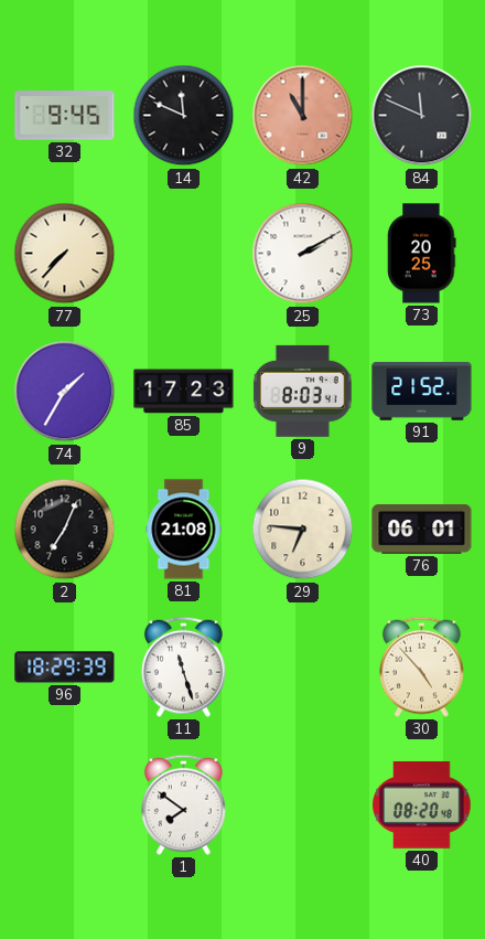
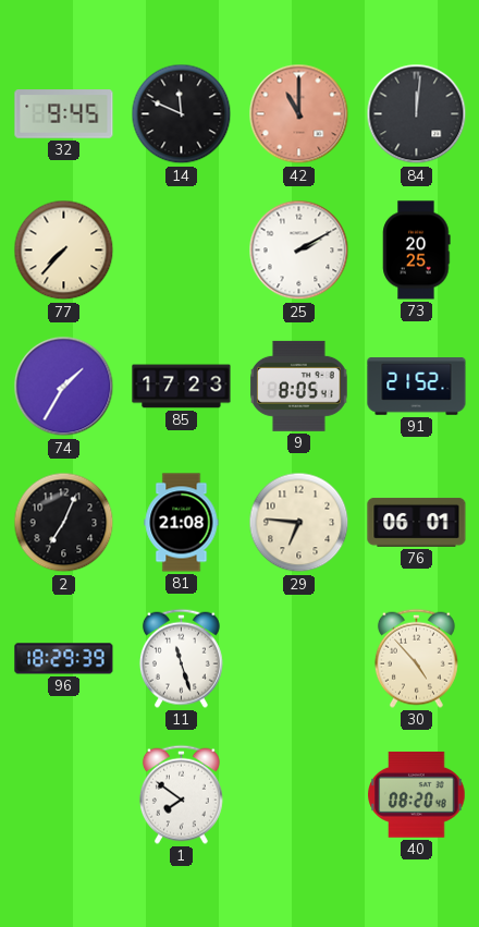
84: 11:49 -> 12:01
9: 8:03 -> 8:05
